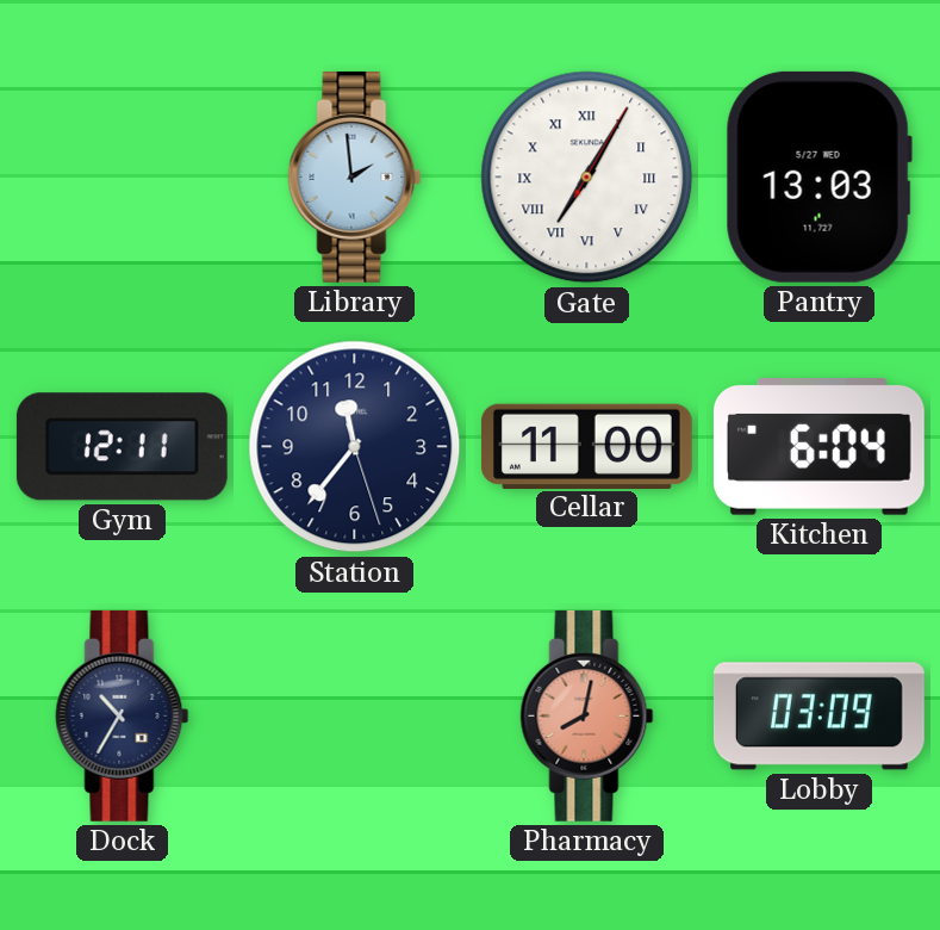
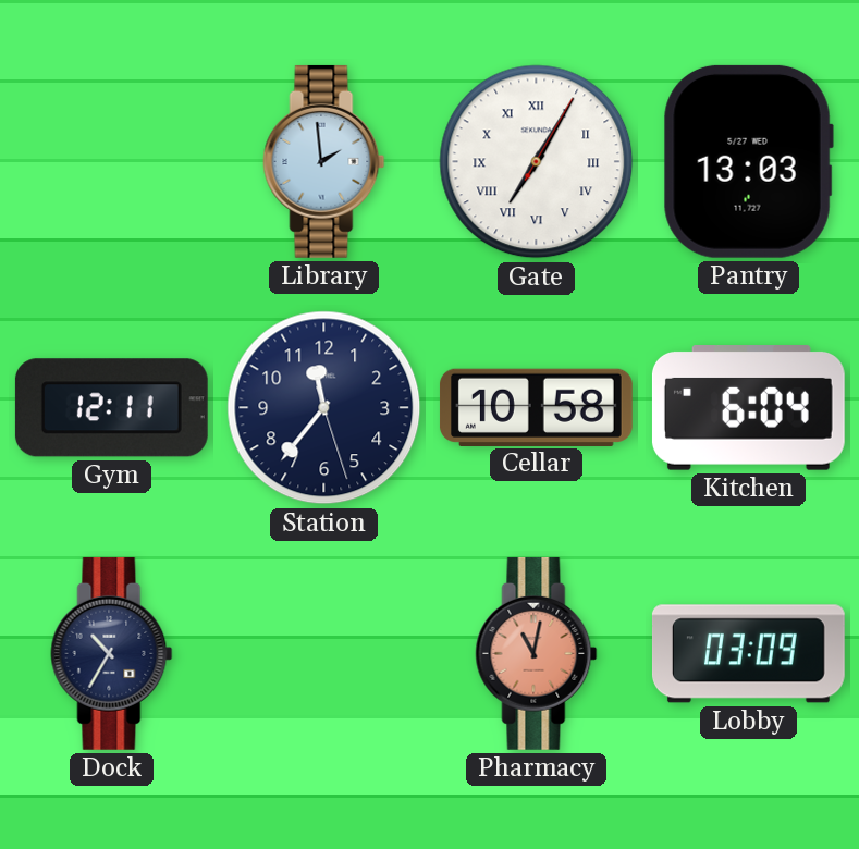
Cellar: 11:00 -> 10:58
Pharmacy: 8:02 -> 11:02
